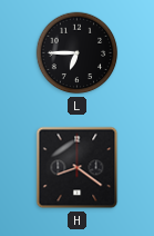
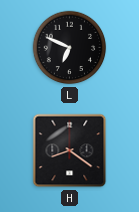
L: 6:45 -> 6:49
